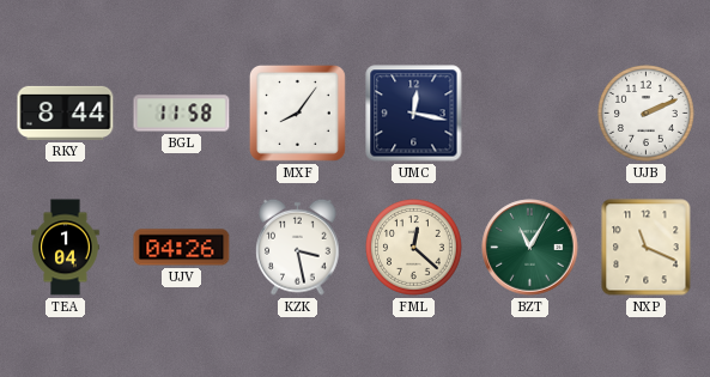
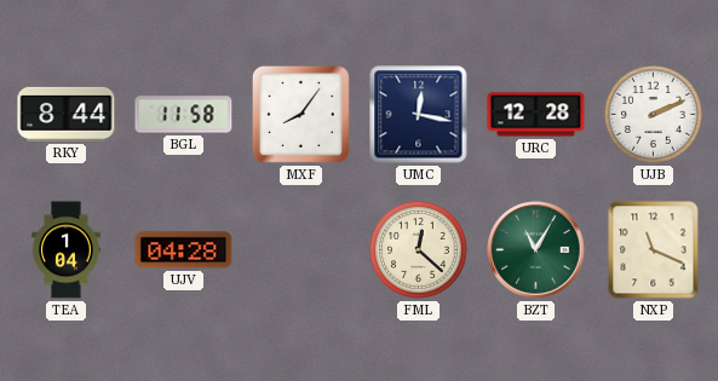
URC: none -> 12:28
UJV: 04:26 -> 04:28
KZK: 3:28 -> none
